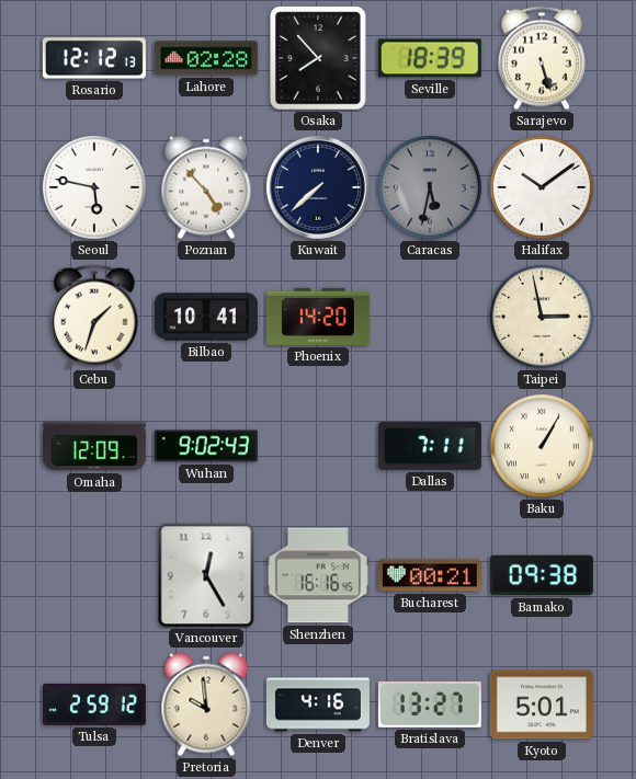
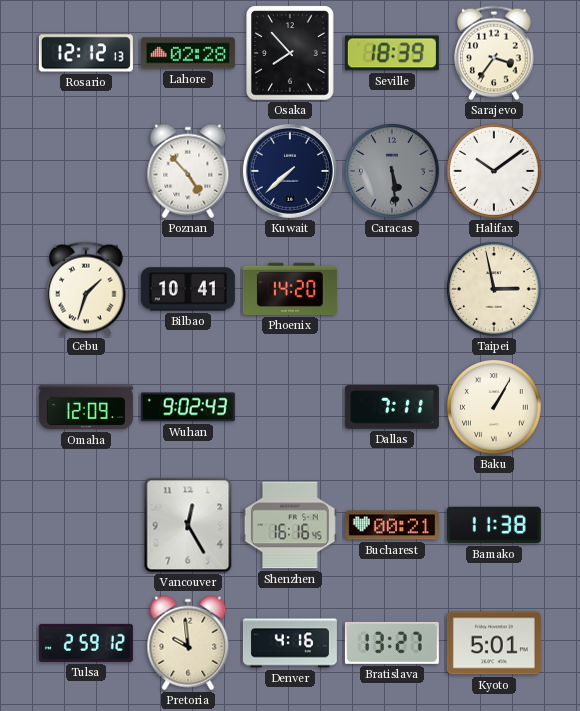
Sarajevo: 5:27 -> 3:36
Seoul: 5:47 -> none
Caracas: 5:32 -> 5:29
Bamako: 09:38 -> 11:38
